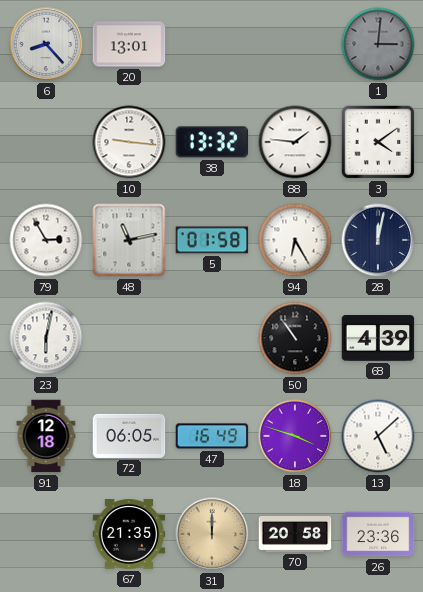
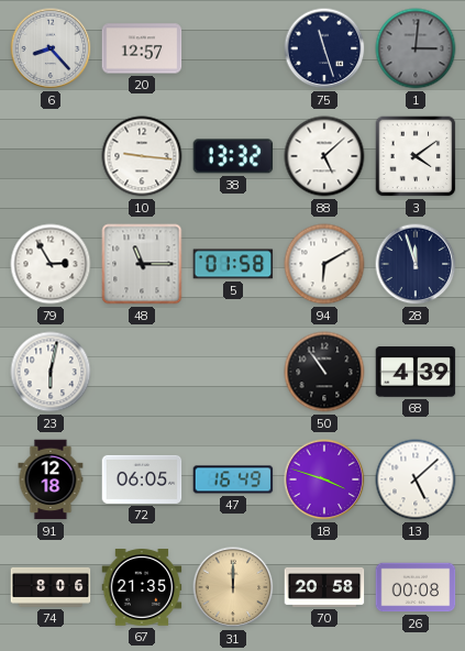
20: 13:01 -> 12:57
75: none -> 11:27
88: 1:46 -> 5:08
48: 11:13 -> 11:15
94: 6:25 -> 6:10
28: 12:02 -> 11:57
74: none -> 8:06
26: 23:36 -> 00:08
